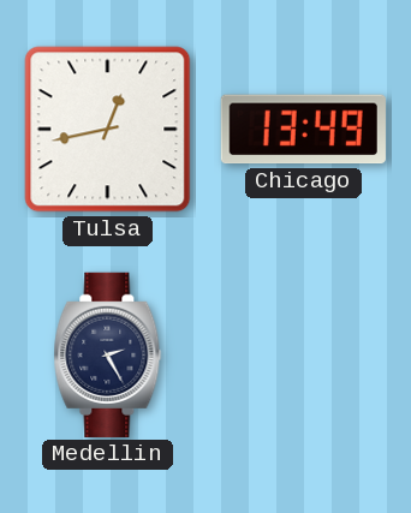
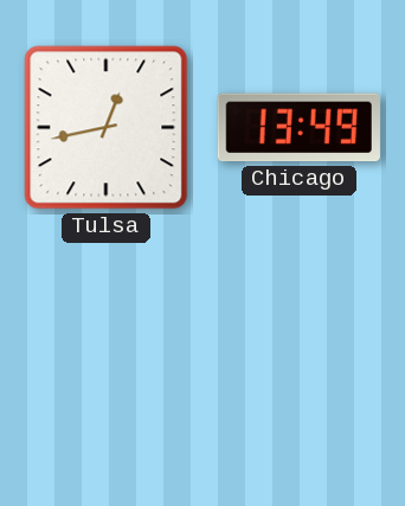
Medellin: 2:25 -> none
